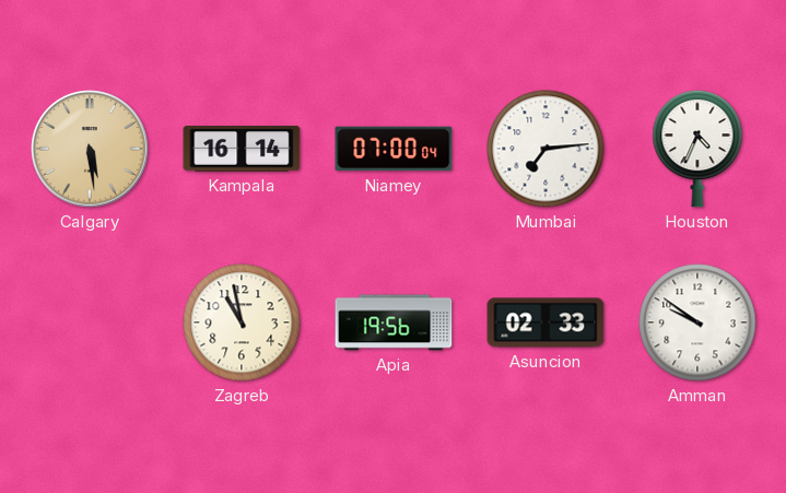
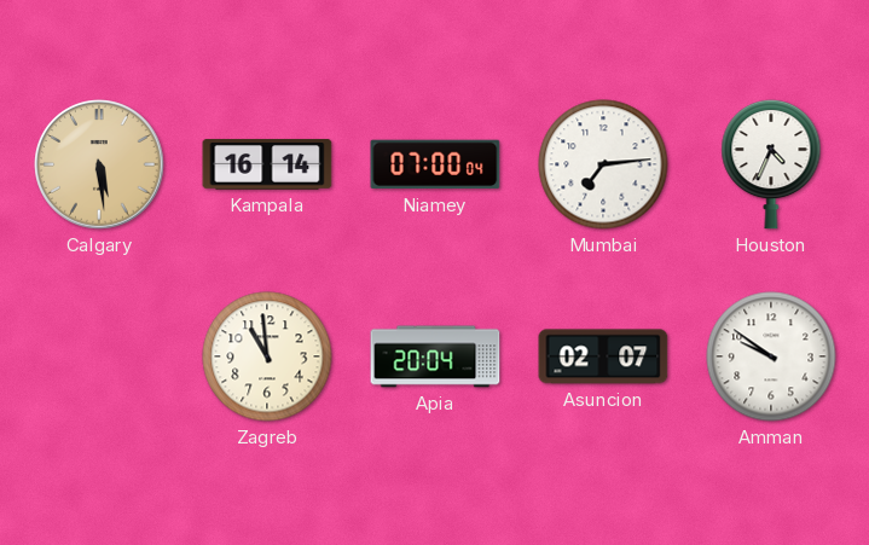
Zagreb: 10:58 -> 10:59
Apia: 19:56 -> 20:04
Asuncion: 02:33 -> 02:07
